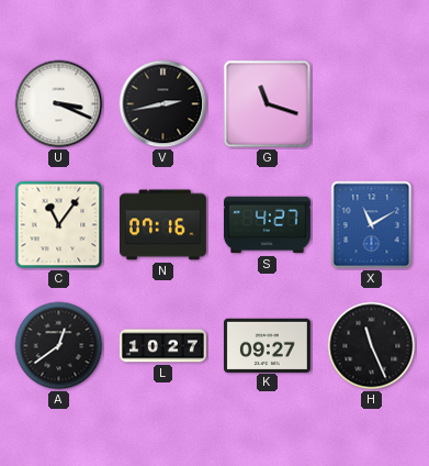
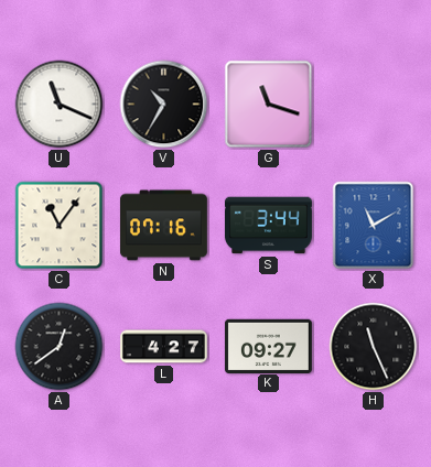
U: 3:19 -> 11:19
V: 2:43 -> 10:35
S: 4:27 -> 3:44
L: 10:27 -> 4:27
